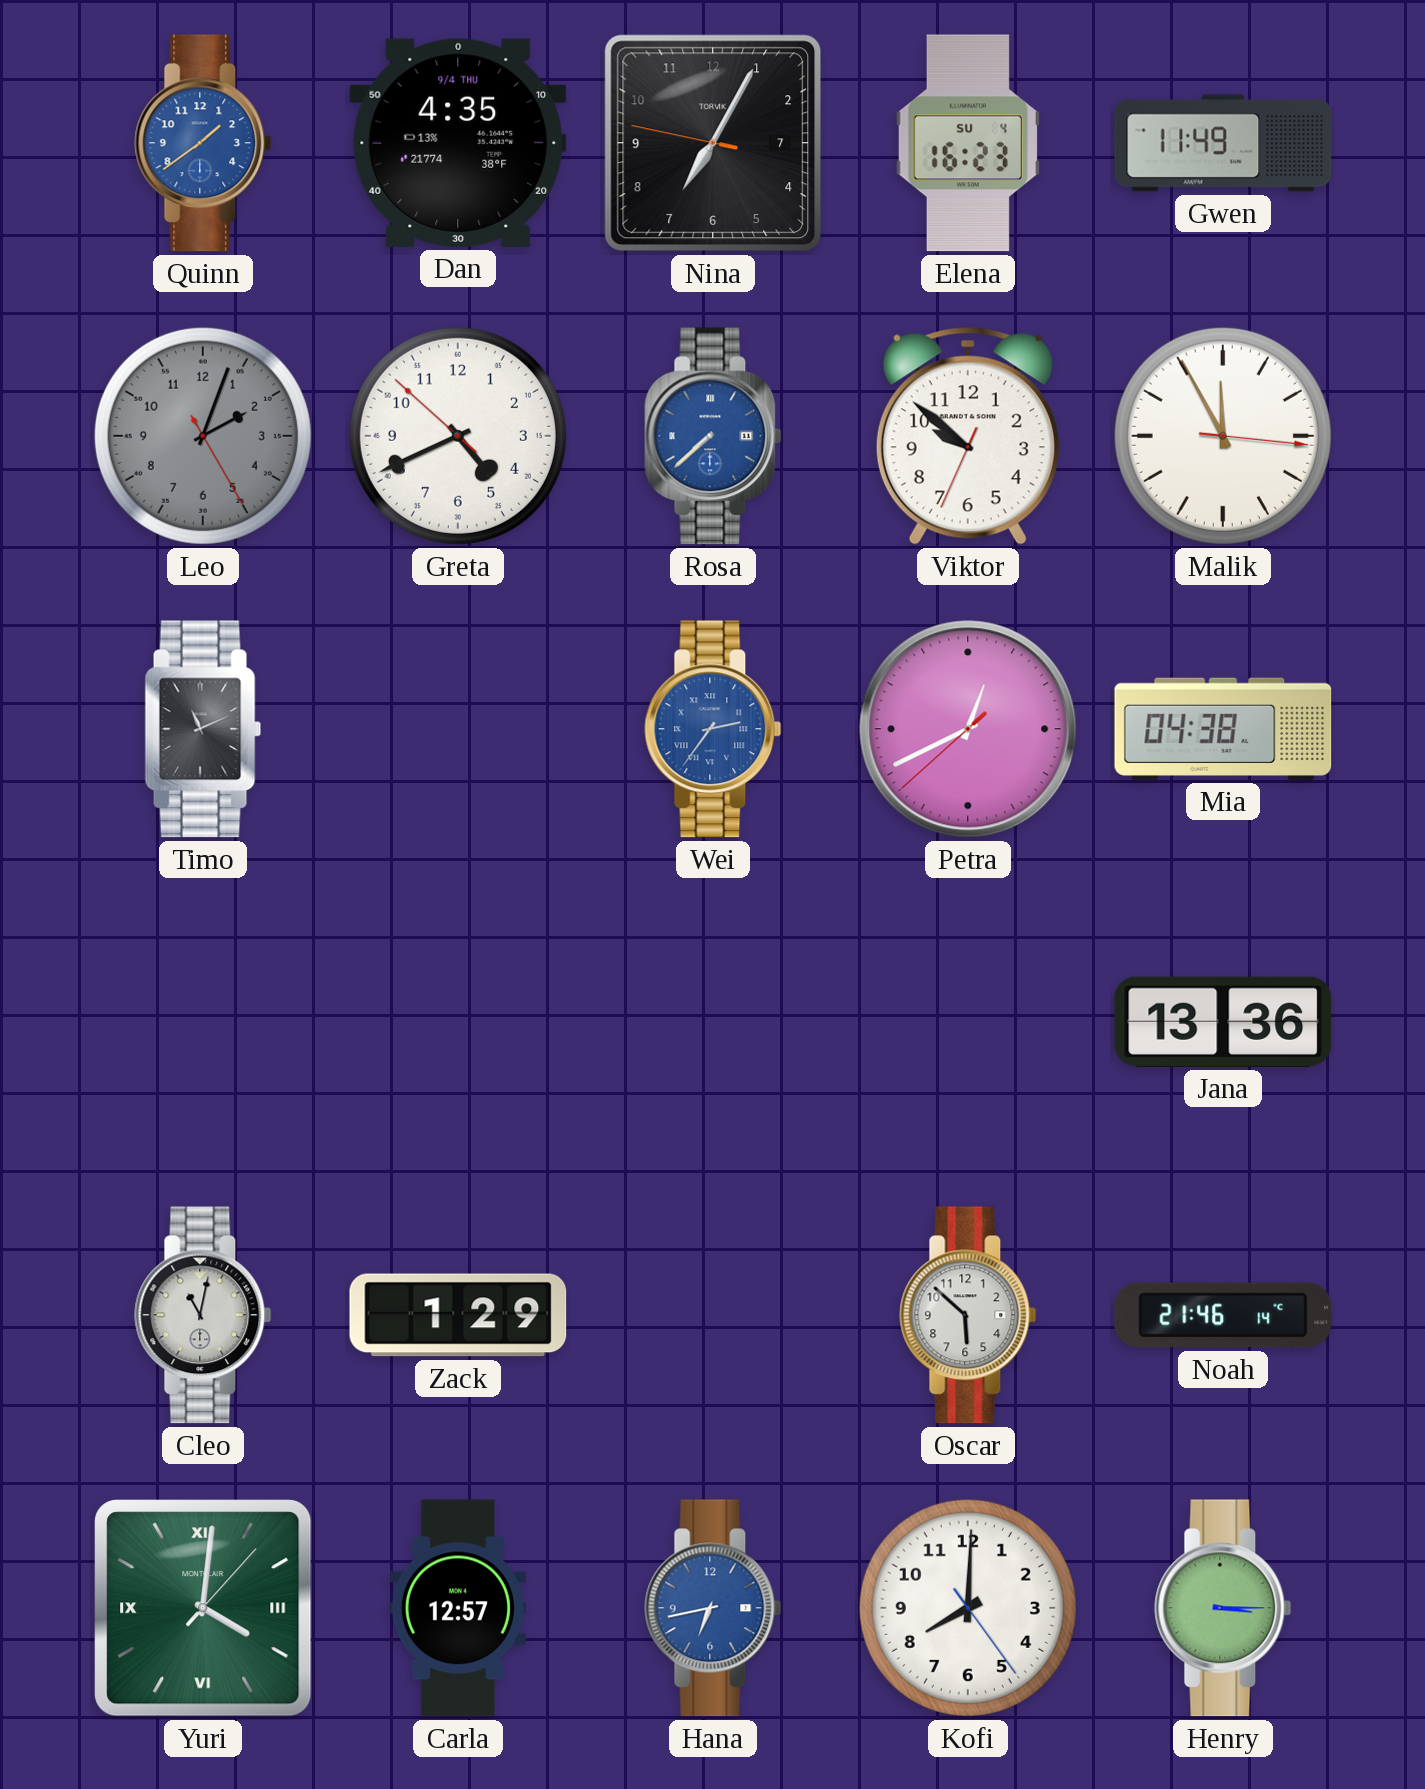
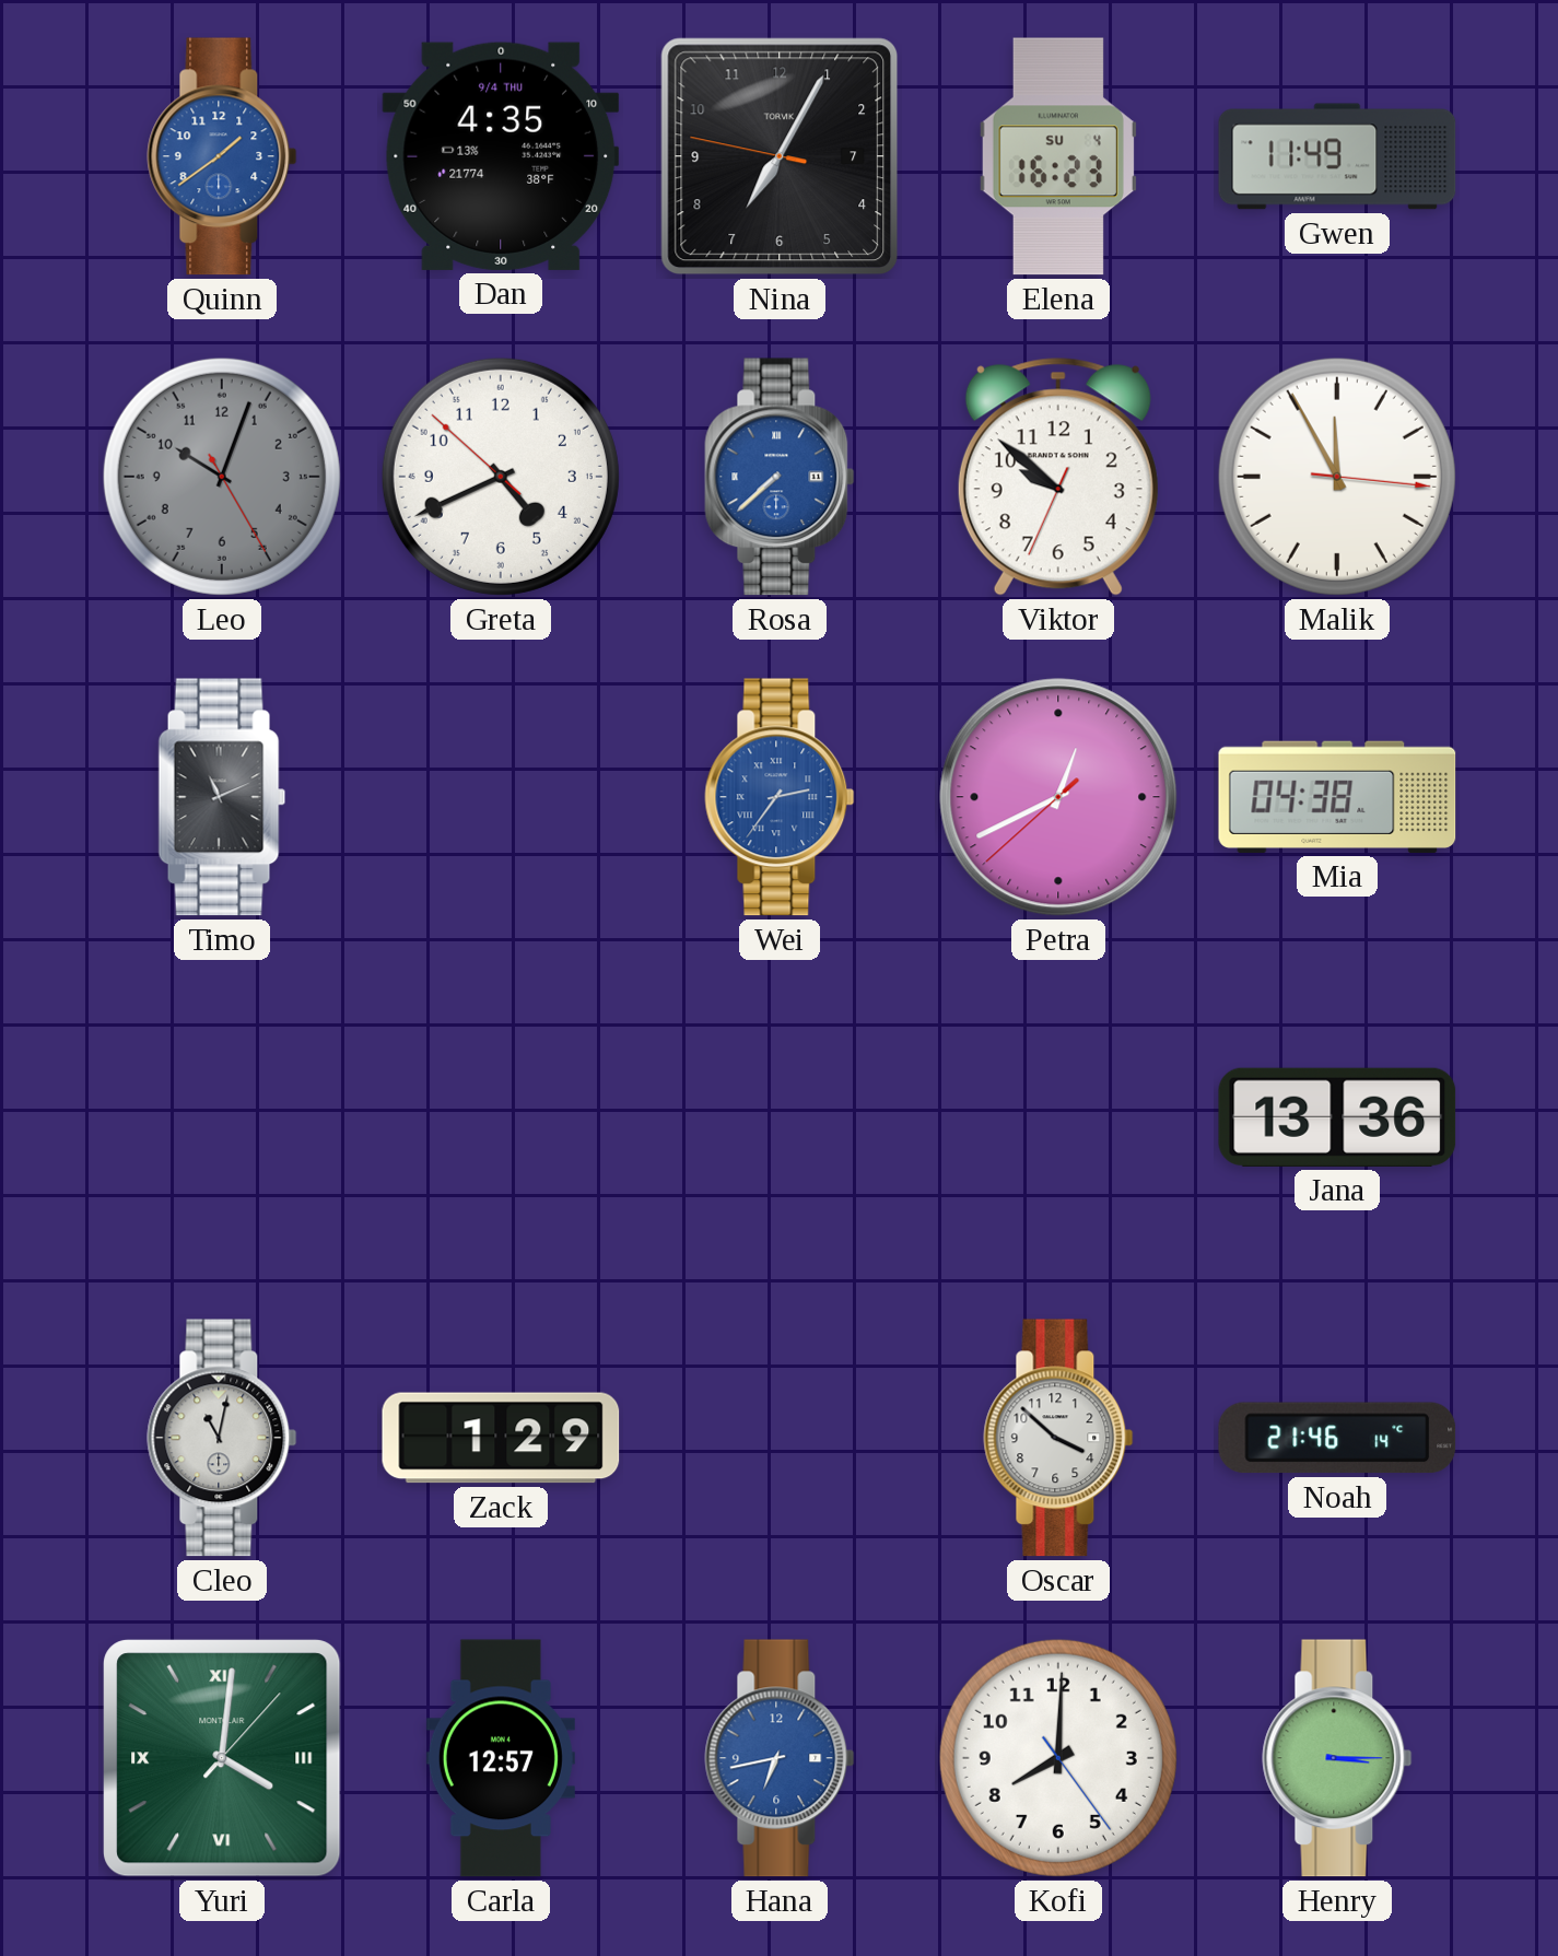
Leo: 2:03 -> 10:03
Oscar: 5:52 -> 3:52
